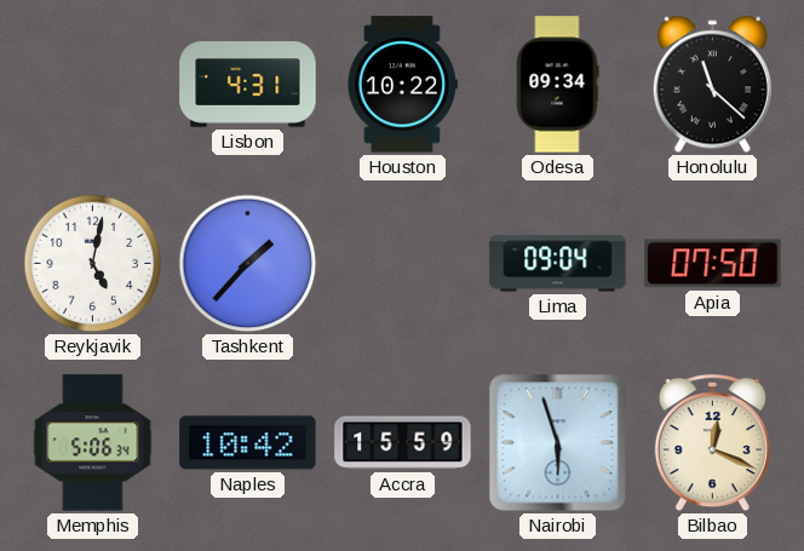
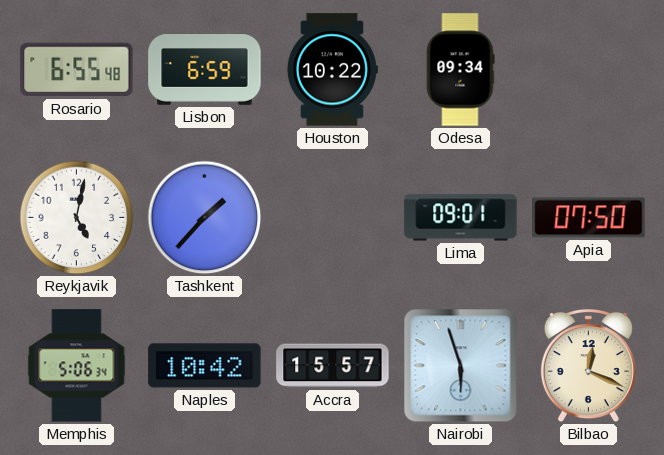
Rosario: none -> 6:55
Lisbon: 4:31 -> 6:59
Honolulu: 11:22 -> none
Lima: 09:04 -> 09:01
Accra: 15:59 -> 15:57
